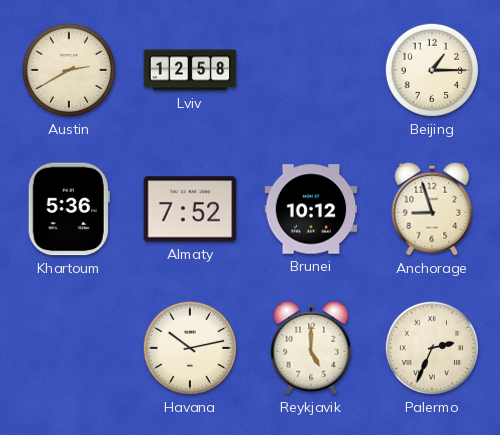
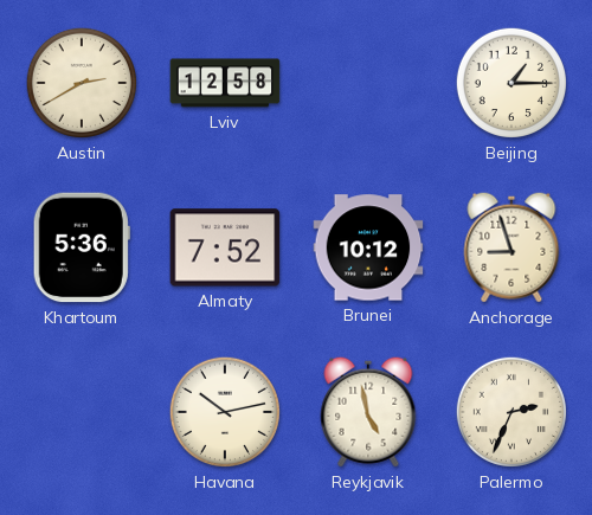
Reykjavik: 5:00 -> 4:58
